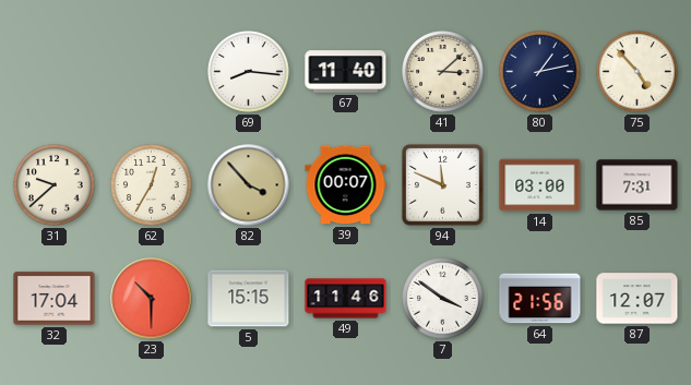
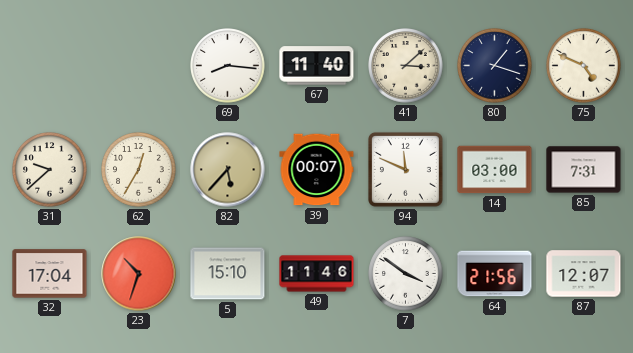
80: 1:13 -> 1:18
75: 4:53 -> 4:49
82: 3:53 -> 5:37
23: 10:30 -> 10:33
5: 15:15 -> 15:10
